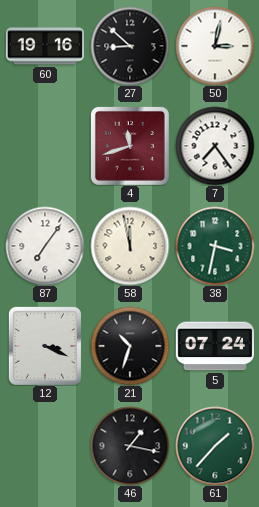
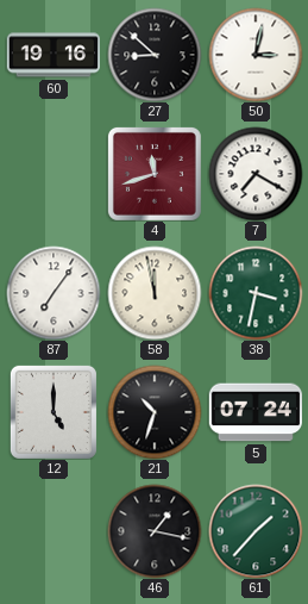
7: 7:24 -> 7:20
12: 3:19 -> 5:00
